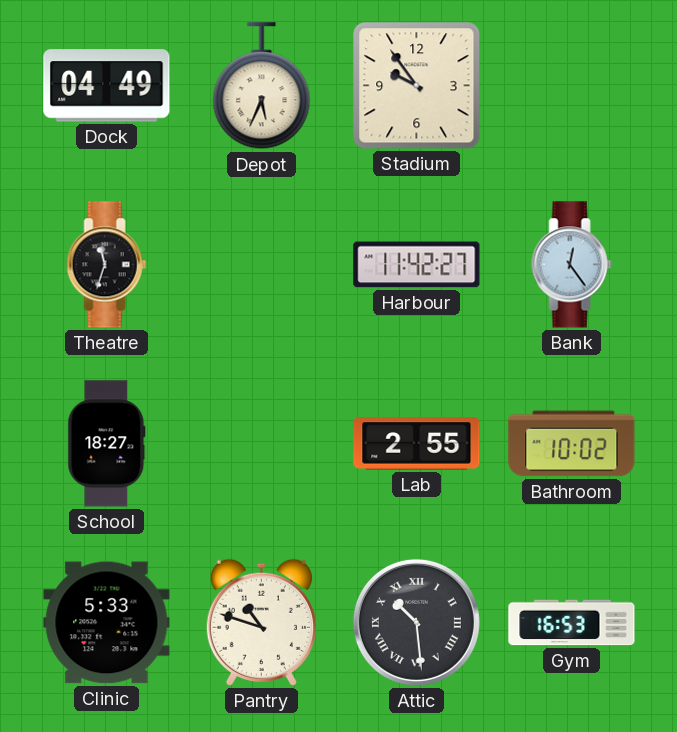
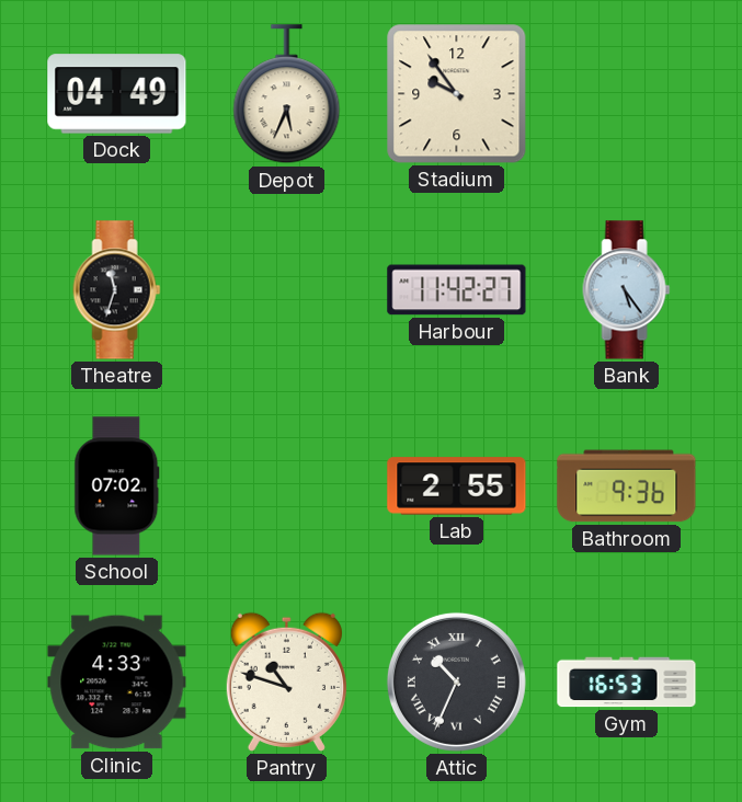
Bank: 12:24 -> 5:24
School: 18:27 -> 07:02
Bathroom: 10:02 -> 9:36
Clinic: 5:33 -> 4:33
Attic: 10:29 -> 10:34
